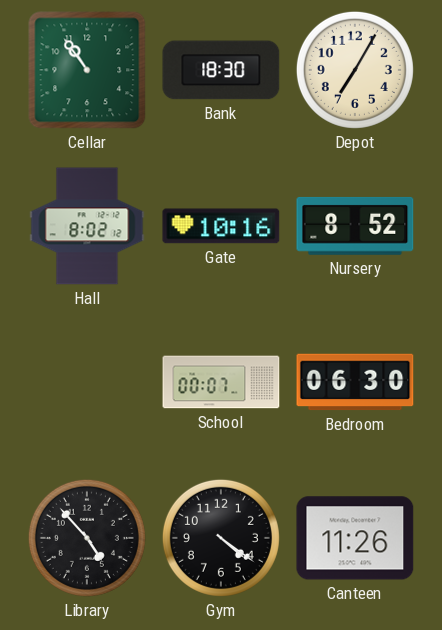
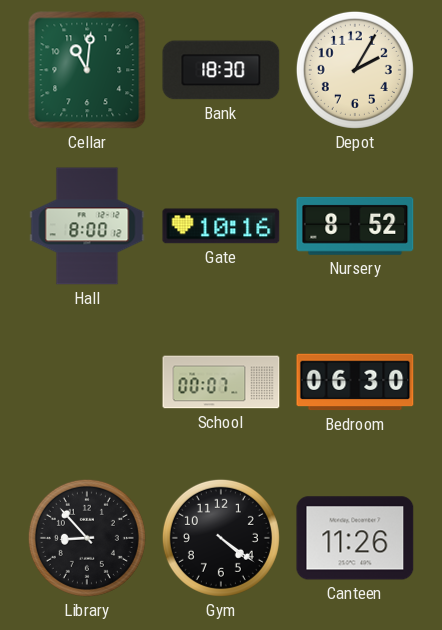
Cellar: 10:54 -> 11:01
Depot: 7:05 -> 2:05
Hall: 8:02 -> 8:00
Library: 4:53 -> 8:53
